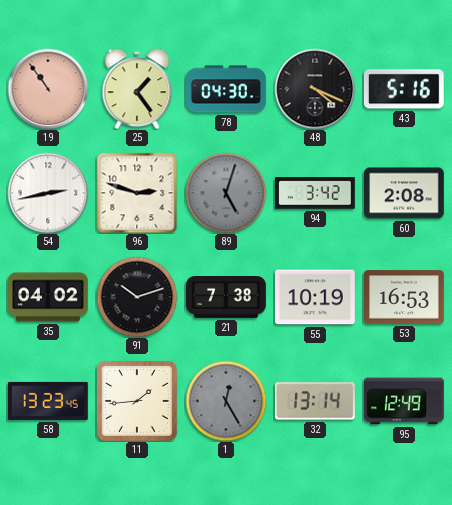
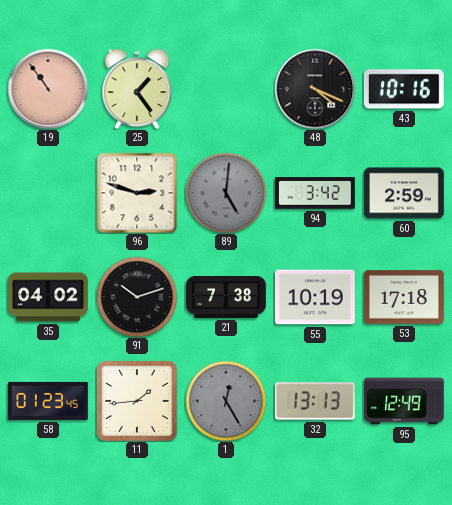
78: 04:30 -> none
43: 5:16 -> 10:16
54: 2:43 -> none
89: 5:03 -> 5:01
60: 2:08 -> 2:59
53: 16:53 -> 17:18
58: 13:23 -> 01:23
32: 13:14 -> 13:13
